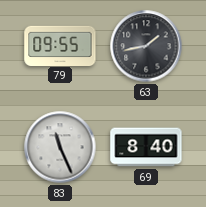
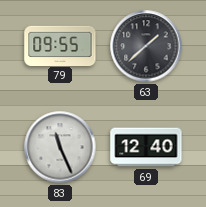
63: 1:43 -> 1:38
69: 8:40 -> 12:40
